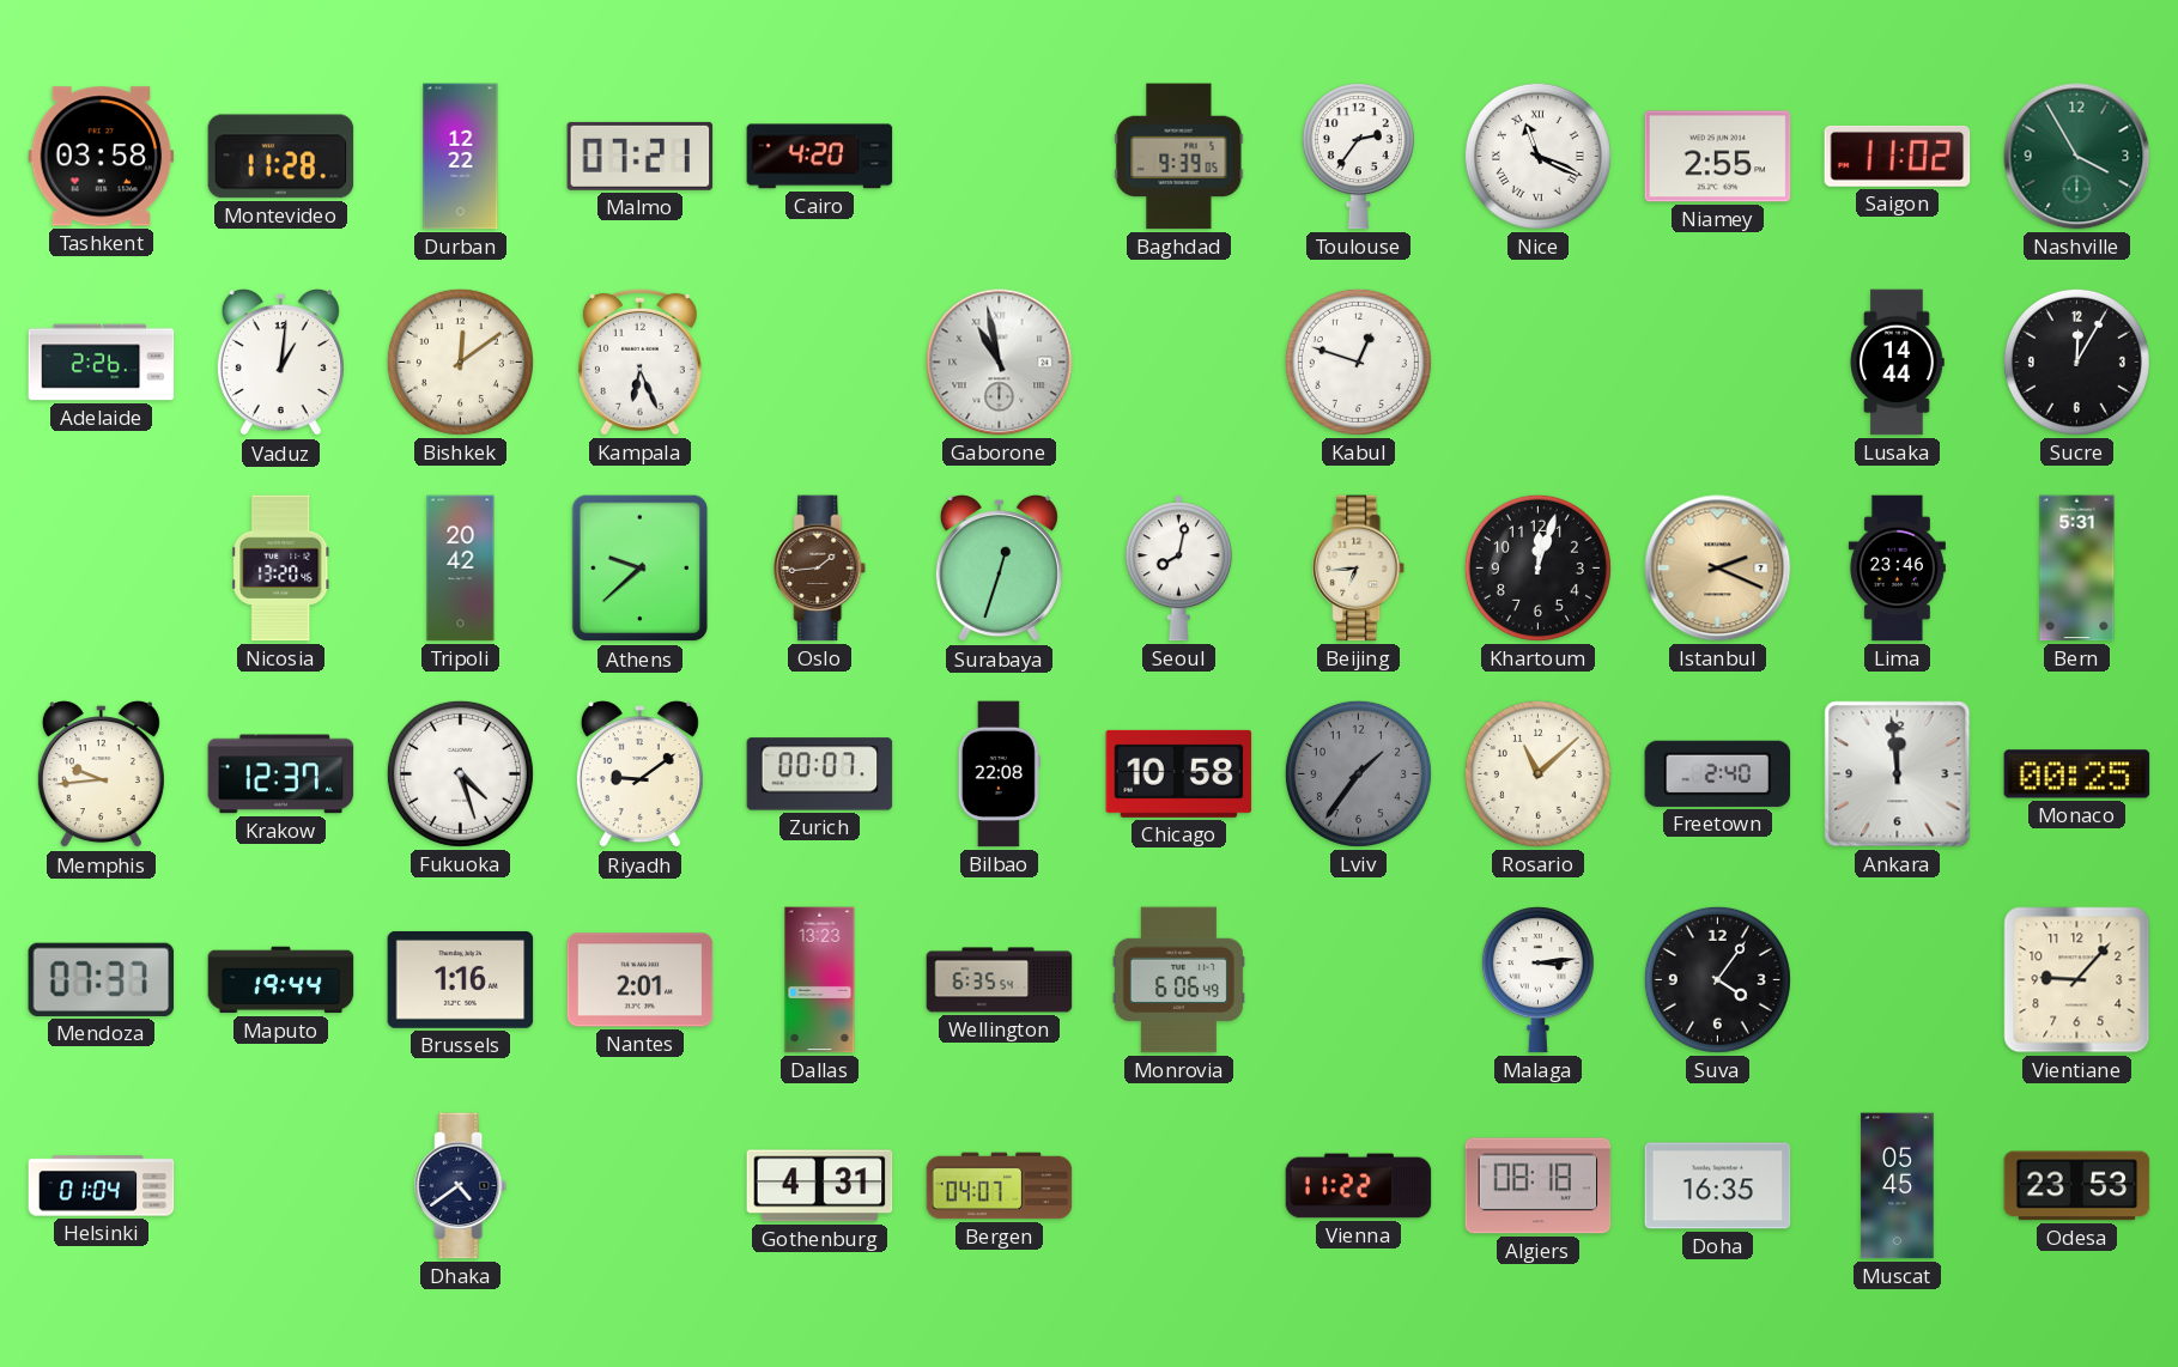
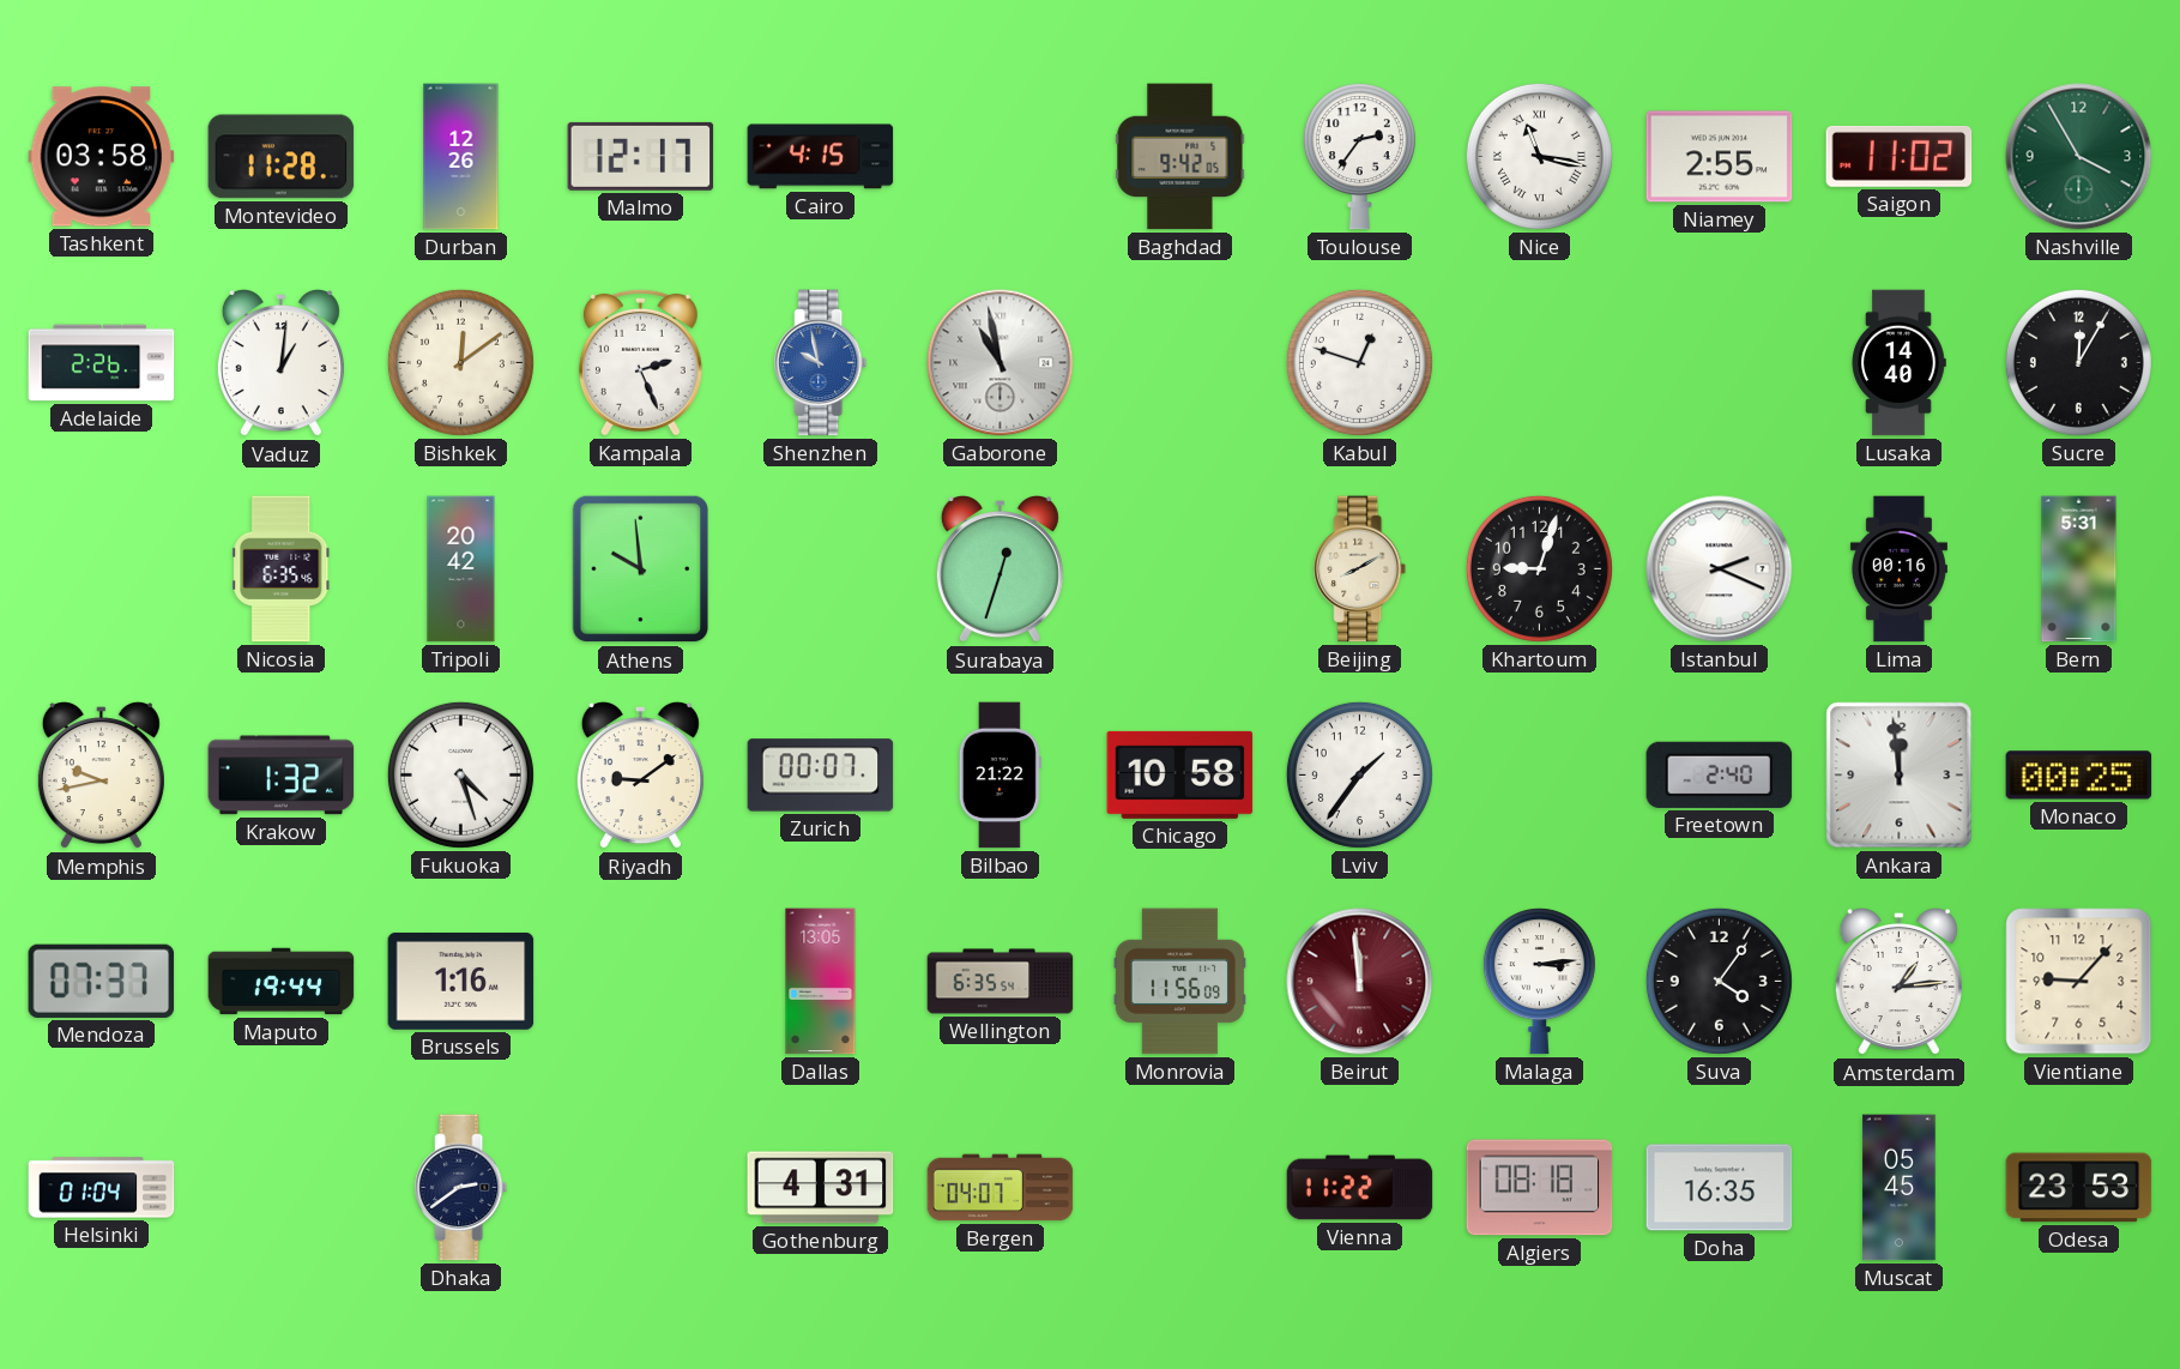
Durban: 12:22 -> 12:26
Malmo: 07:21 -> 12:17
Cairo: 4:20 -> 4:15
Baghdad: 9:39 -> 9:42
Nice: 11:19 -> 11:17
Kampala: 6:26 -> 2:26
Shenzhen: none -> 9:58
Lusaka: 14:44 -> 14:40
Nicosia: 13:20 -> 6:35
Athens: 9:38 -> 9:59
Oslo: 1:44 -> none
Seoul: 8:02 -> none
Beijing: 6:44 -> 8:10
Khartoum: 12:03 -> 9:03
Istanbul dial: champagne -> white
Lima: 23:46 -> 00:16
Memphis: 9:44 -> 9:43
Krakow: 12:37 -> 1:32
Bilbao: 22:08 -> 21:22
Lviv dial: grey -> white
Rosario: 11:08 -> none
Nantes: 2:01 -> none
Dallas: 13:23 -> 13:05
Monrovia: 6:06 -> 11:56
Beirut: none -> 11:59
Amsterdam: none -> 1:14
Dhaka: 4:39 -> 2:39
